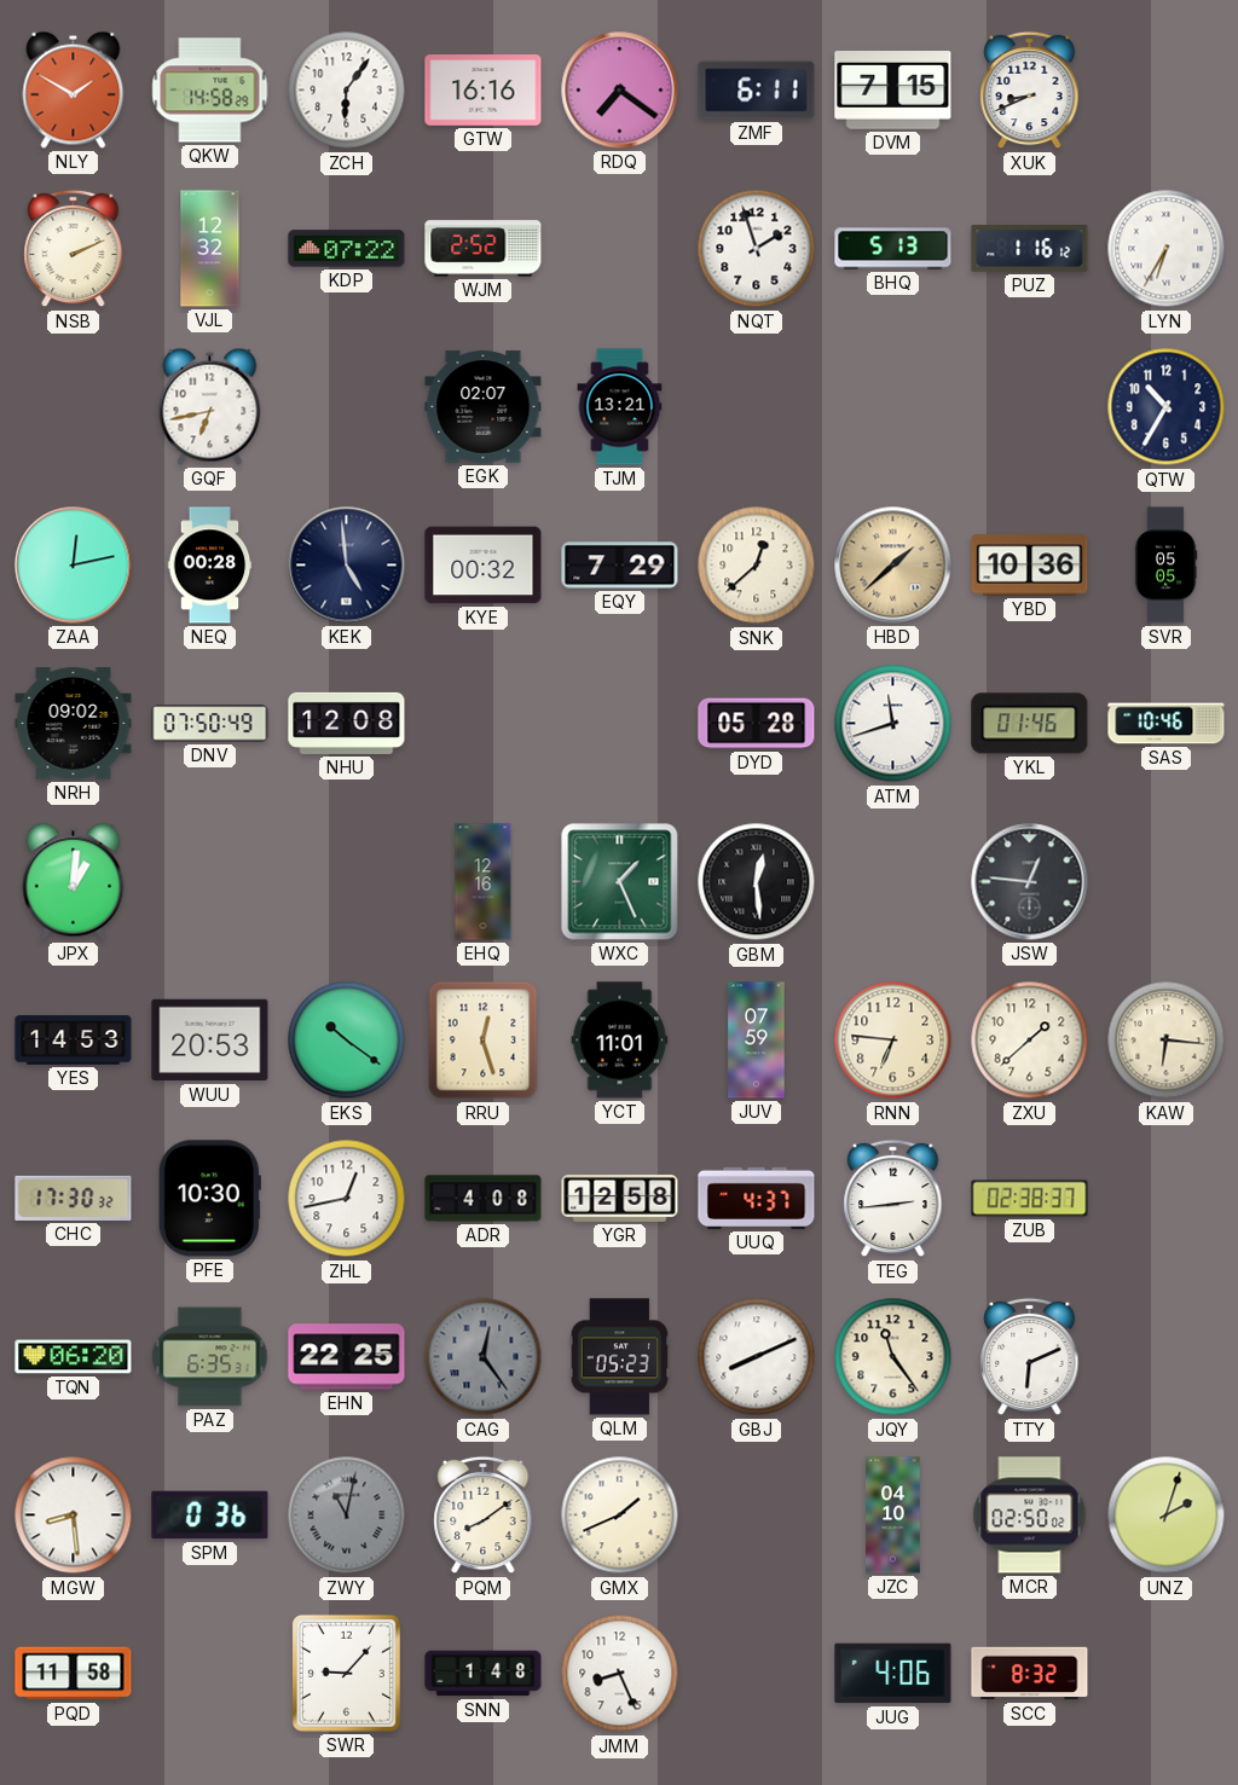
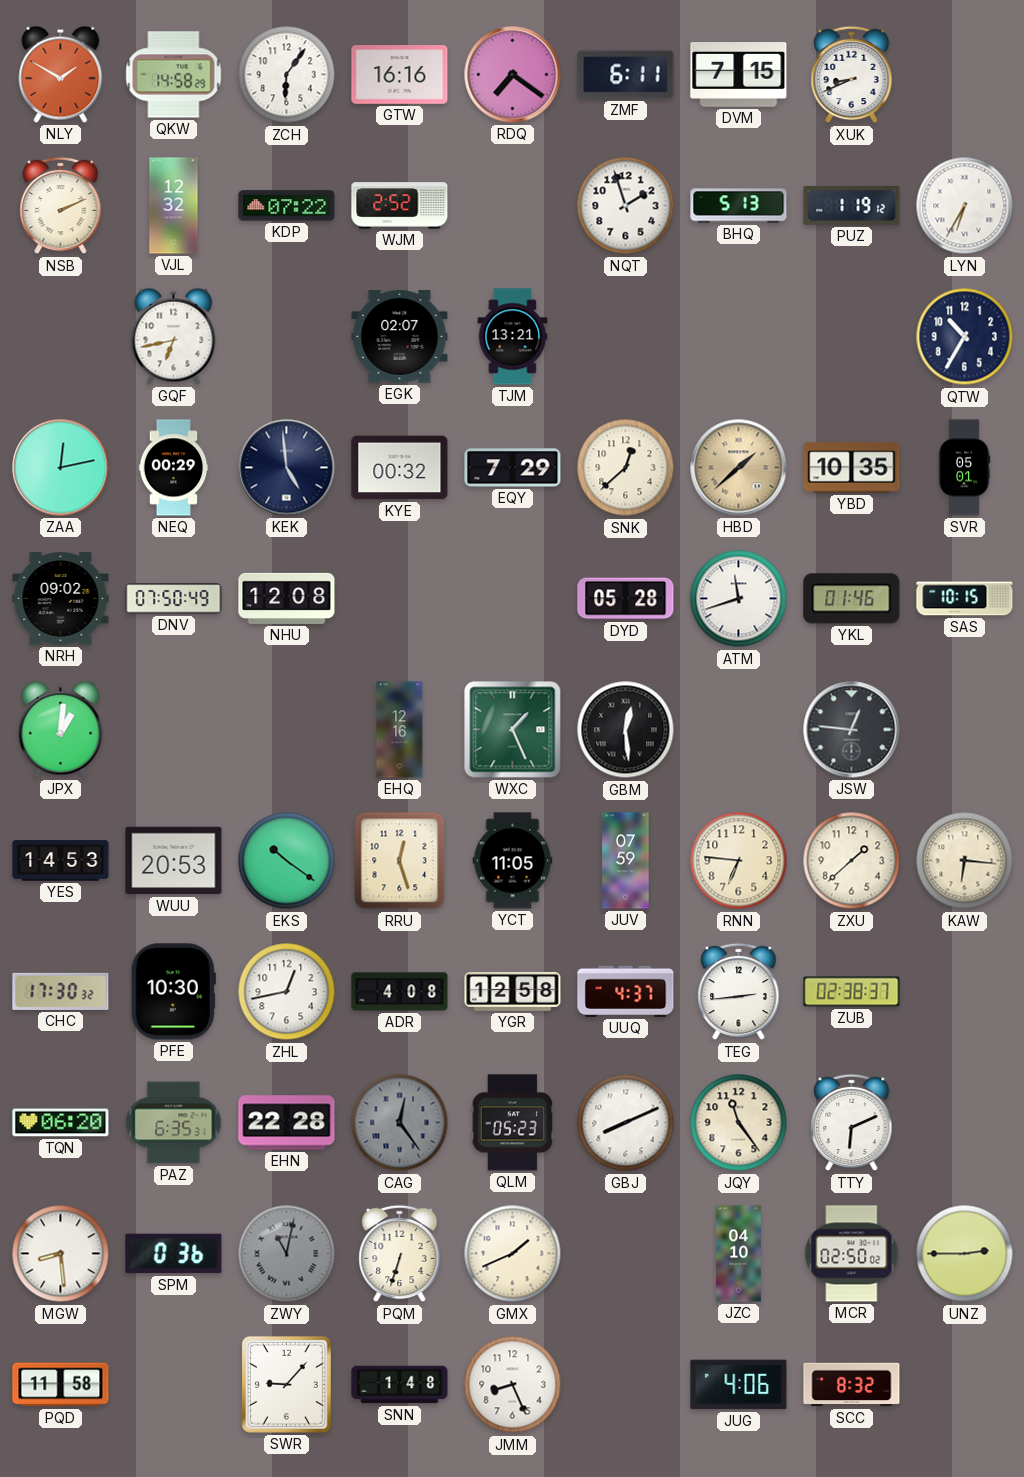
PUZ: 1:16 -> 1:19
NEQ: 00:28 -> 00:29
YBD: 10:36 -> 10:35
SVR: 05:05 -> 05:01
SAS: 10:46 -> 10:15
YCT: 11:01 -> 11:05
EHN: 22:25 -> 22:28
PQM: 8:09 -> 6:33
UNZ: 2:03 -> 2:45
